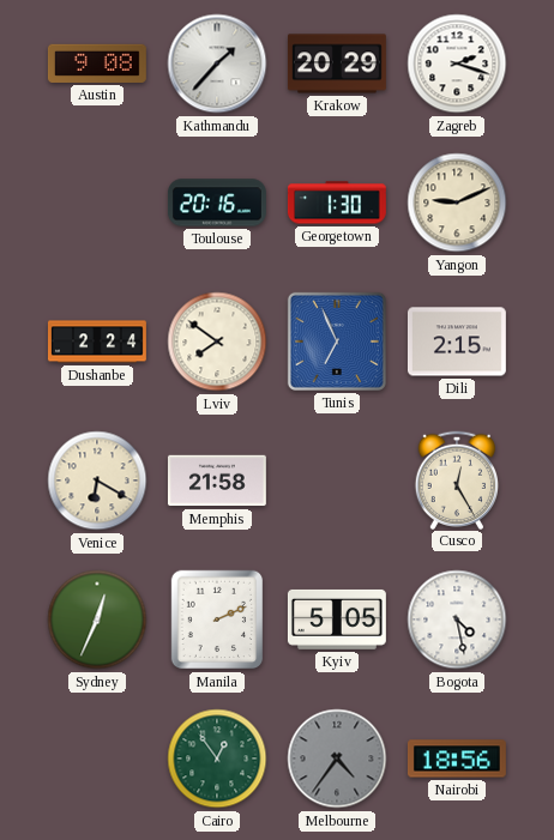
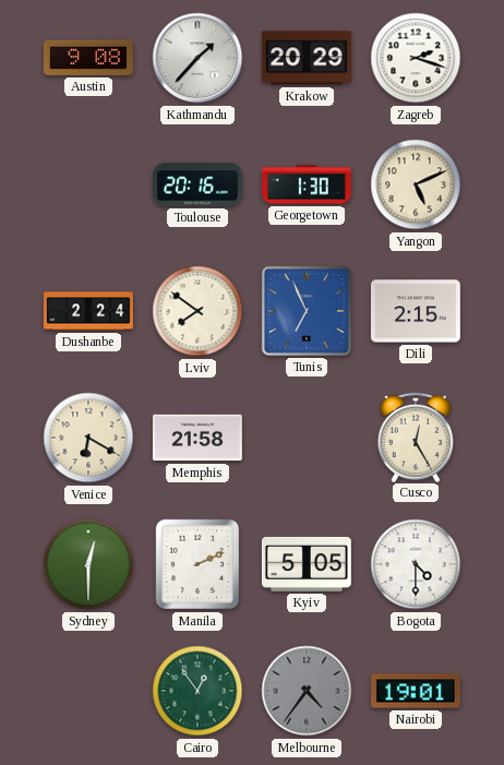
Yangon: 9:11 -> 5:11
Sydney: 12:34 -> 12:30
Bogota: 4:28 -> 4:30
Nairobi: 18:56 -> 19:01
